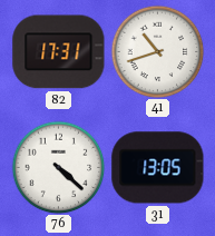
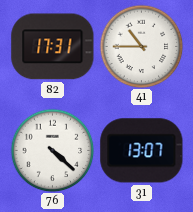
41: 10:42 -> 10:45
31: 13:05 -> 13:07
